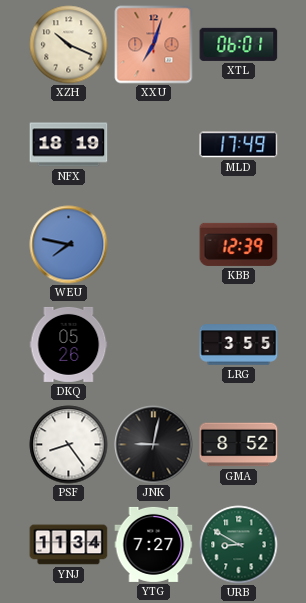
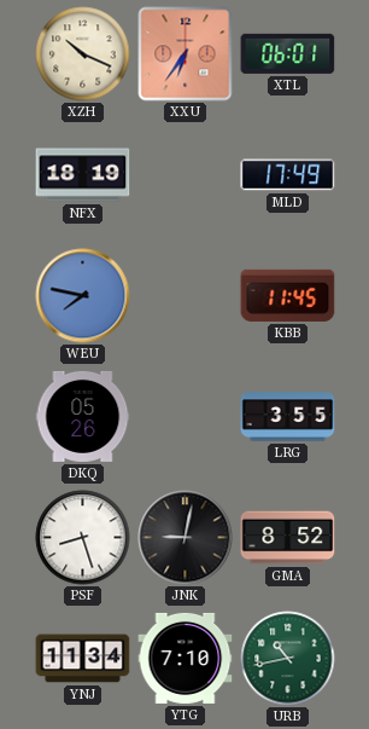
XXU: 7:03 -> 6:36
KBB: 12:39 -> 11:45
PSF: 8:24 -> 8:27
YTG: 7:27 -> 7:10
URB: 8:50 -> 10:43
